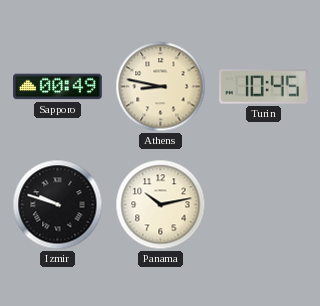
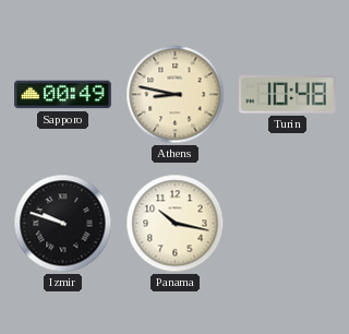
Turin: 10:45 -> 10:48
Panama: 10:13 -> 10:17
